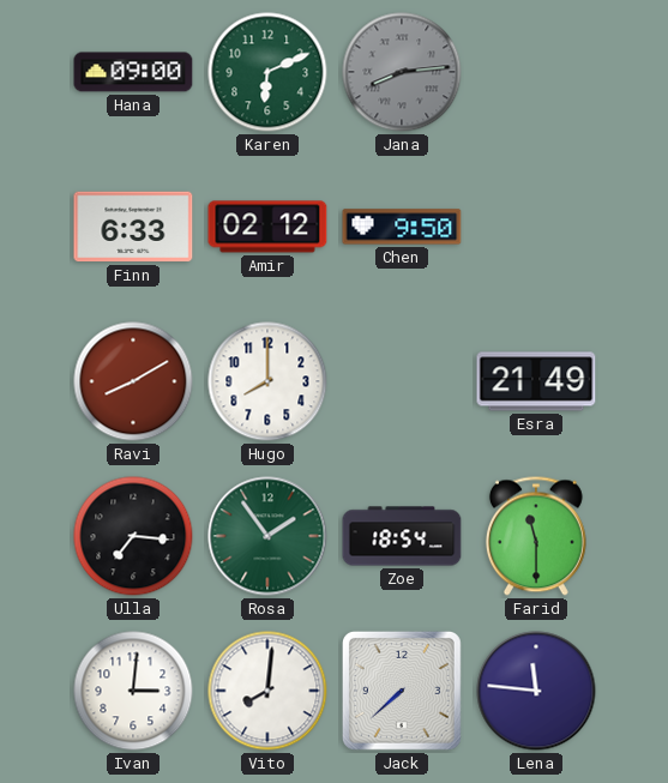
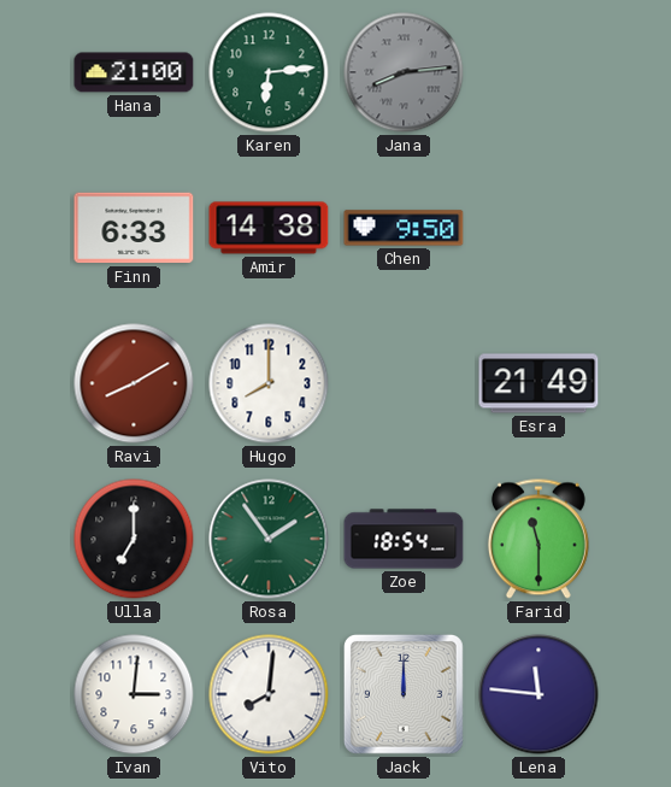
Hana: 09:00 -> 21:00
Karen: 6:11 -> 6:14
Amir: 02:12 -> 14:38
Ulla: 7:16 -> 7:00
Jack: 7:38 -> 12:00
